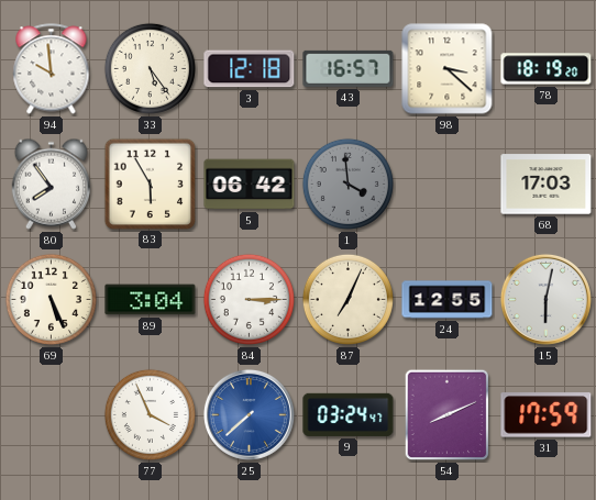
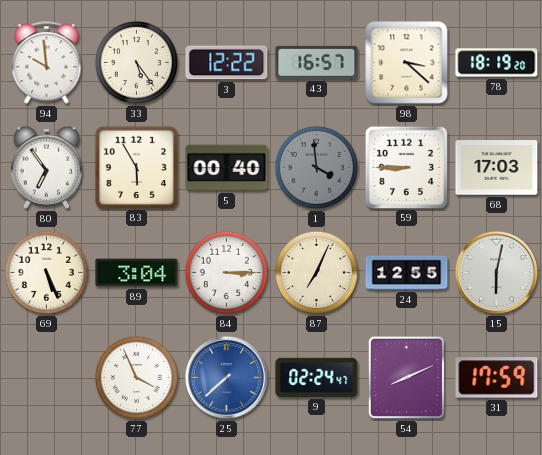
3: 12:18 -> 12:22
80: 7:54 -> 6:54
5: 06:42 -> 00:40
59: none -> 8:45
9: 03:24 -> 02:24
